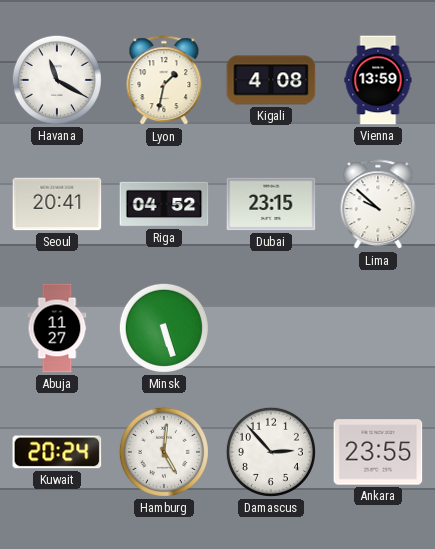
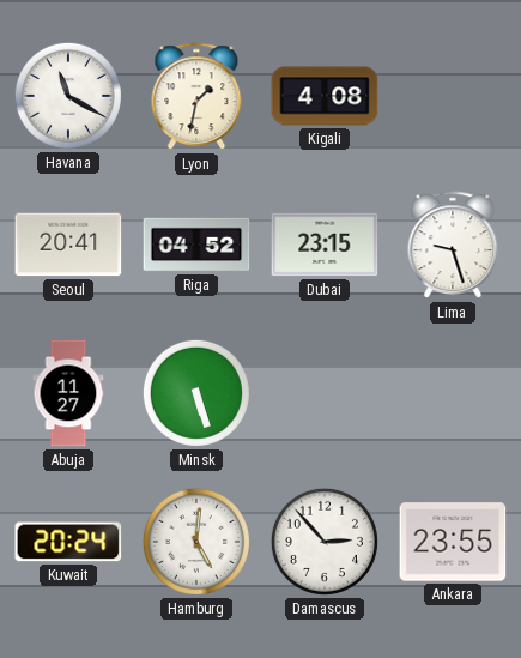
Vienna: 13:59 -> none
Lima: 9:52 -> 9:27
